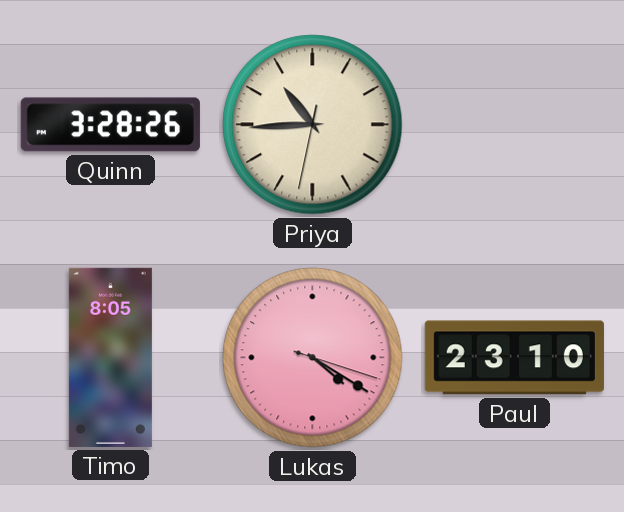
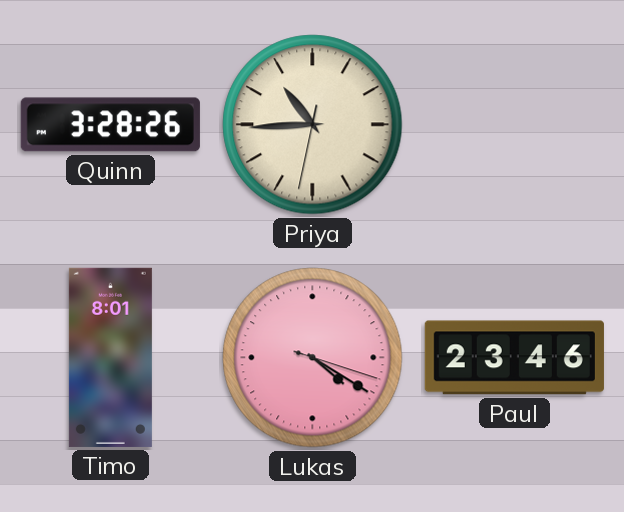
Timo: 8:05 -> 8:01
Paul: 23:10 -> 23:46
